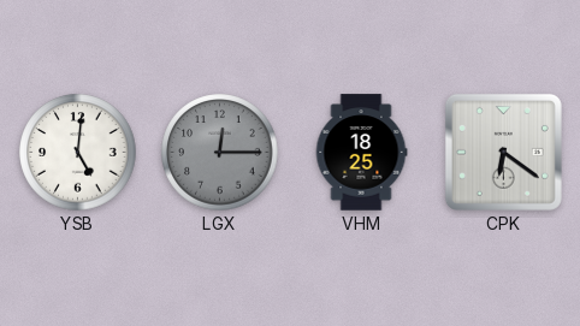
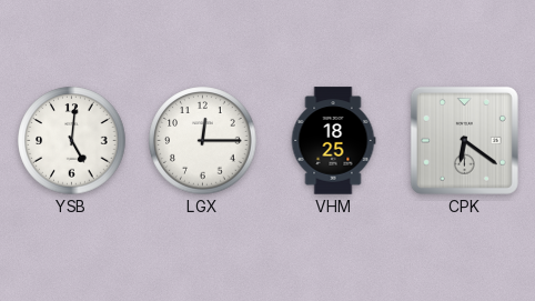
LGX dial: grey -> white
